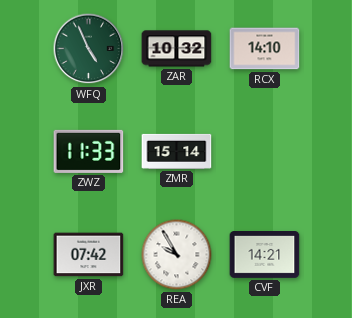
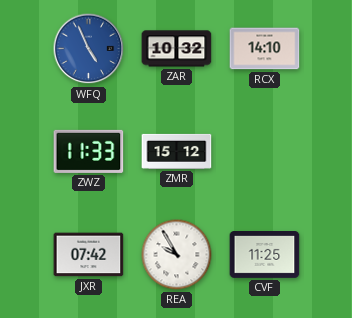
WFQ dial: green -> blue
ZMR: 15:14 -> 15:12
CVF: 14:21 -> 11:25
